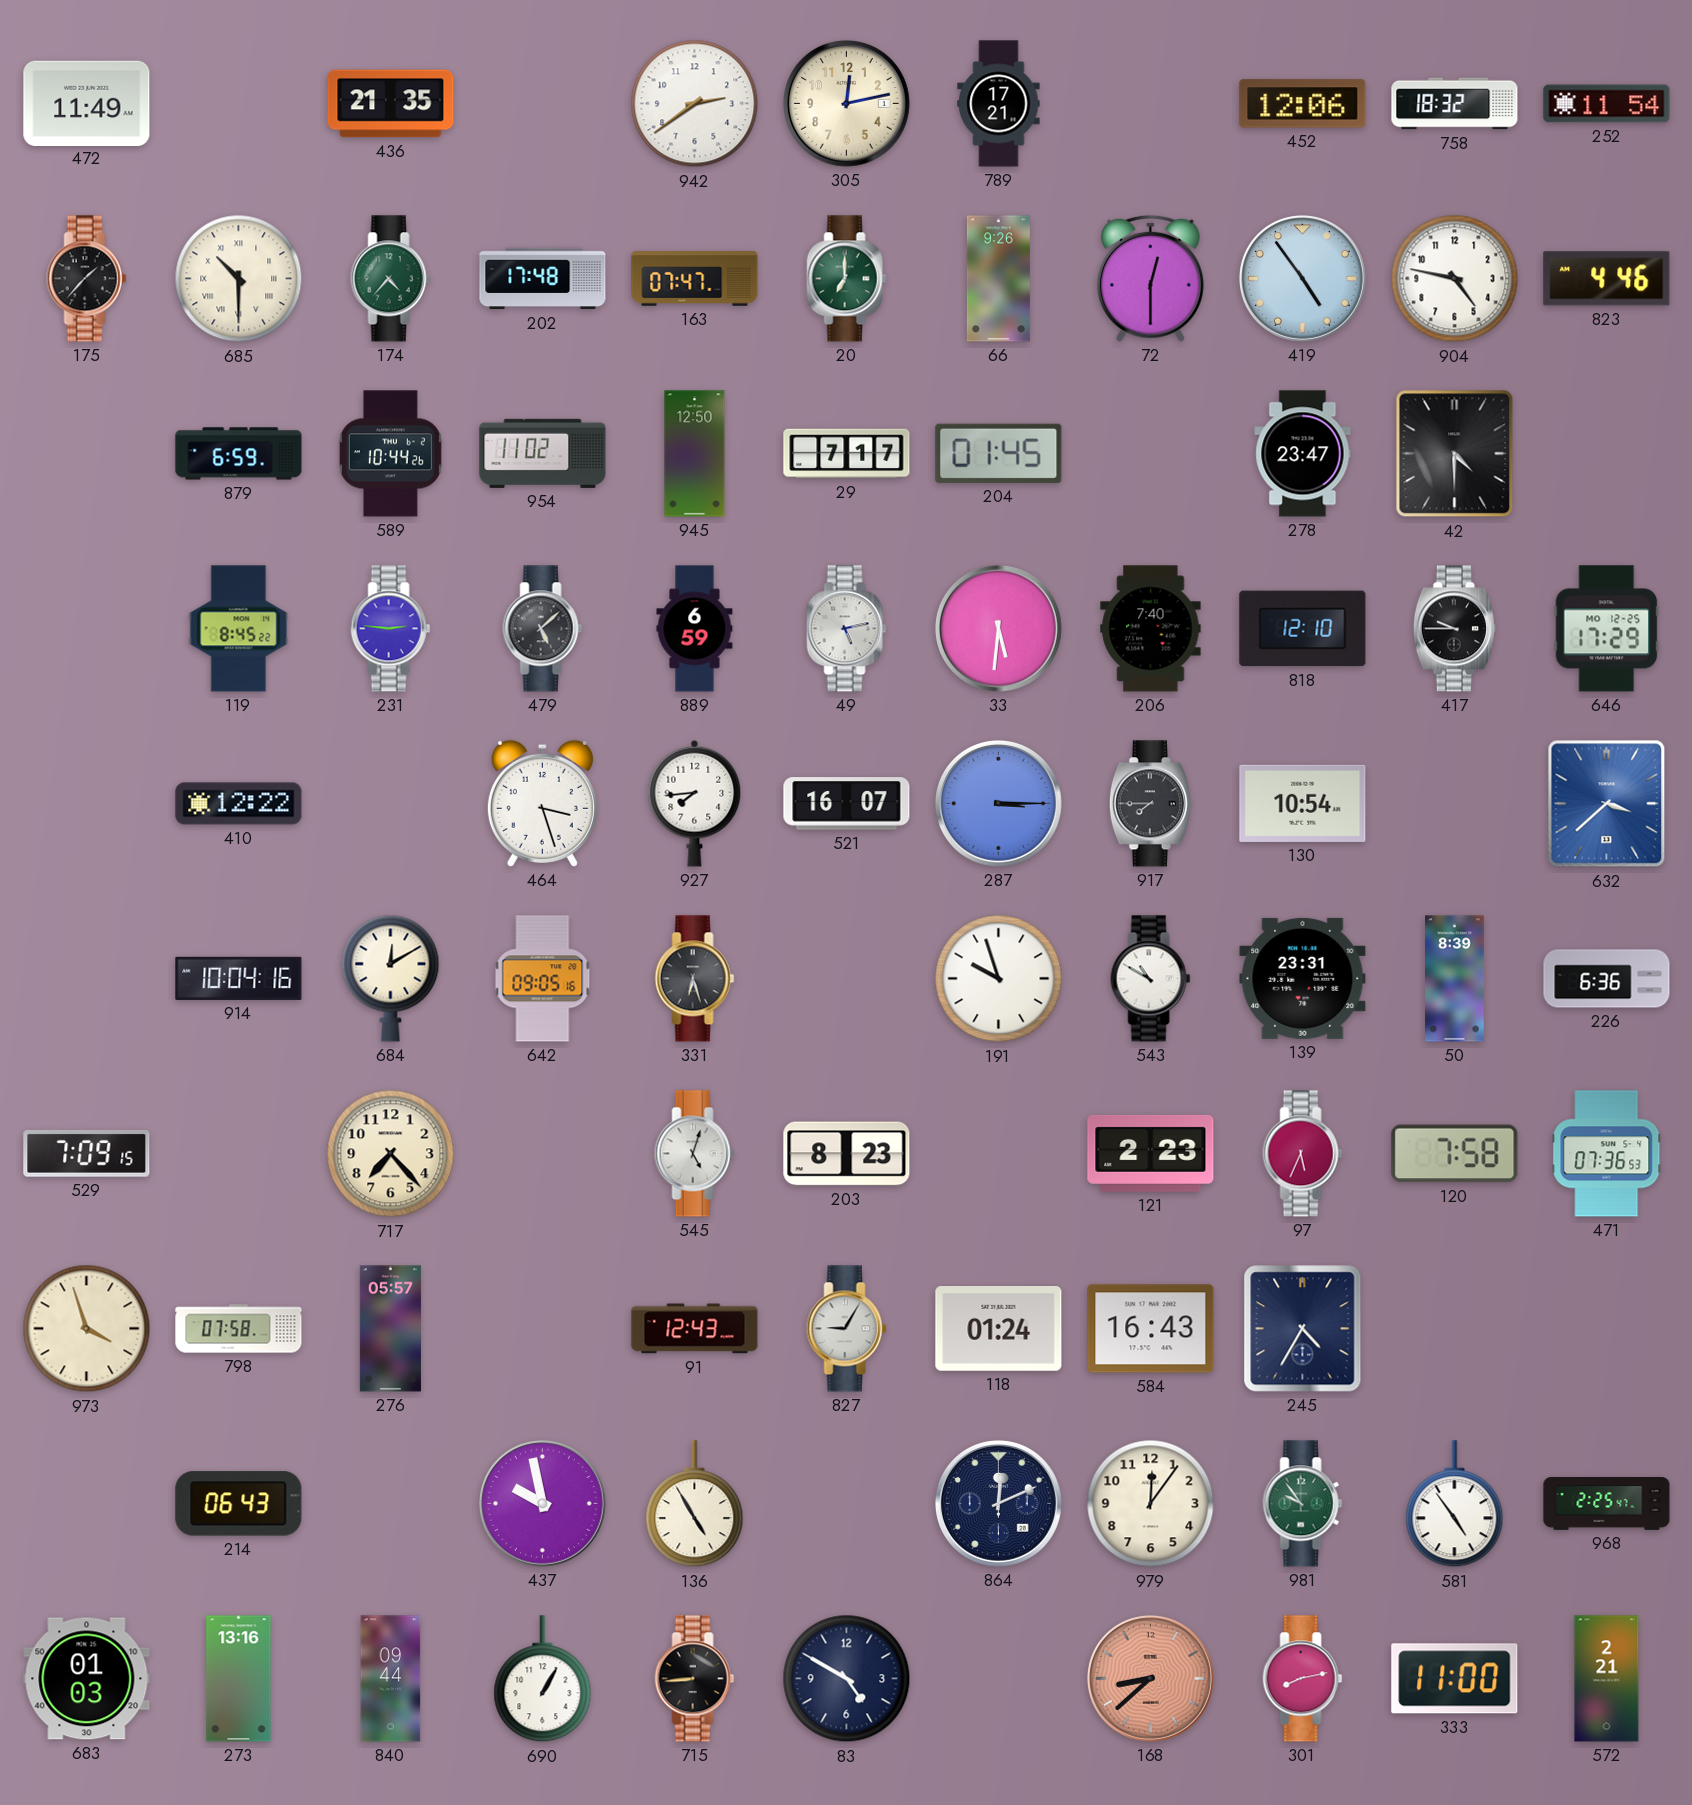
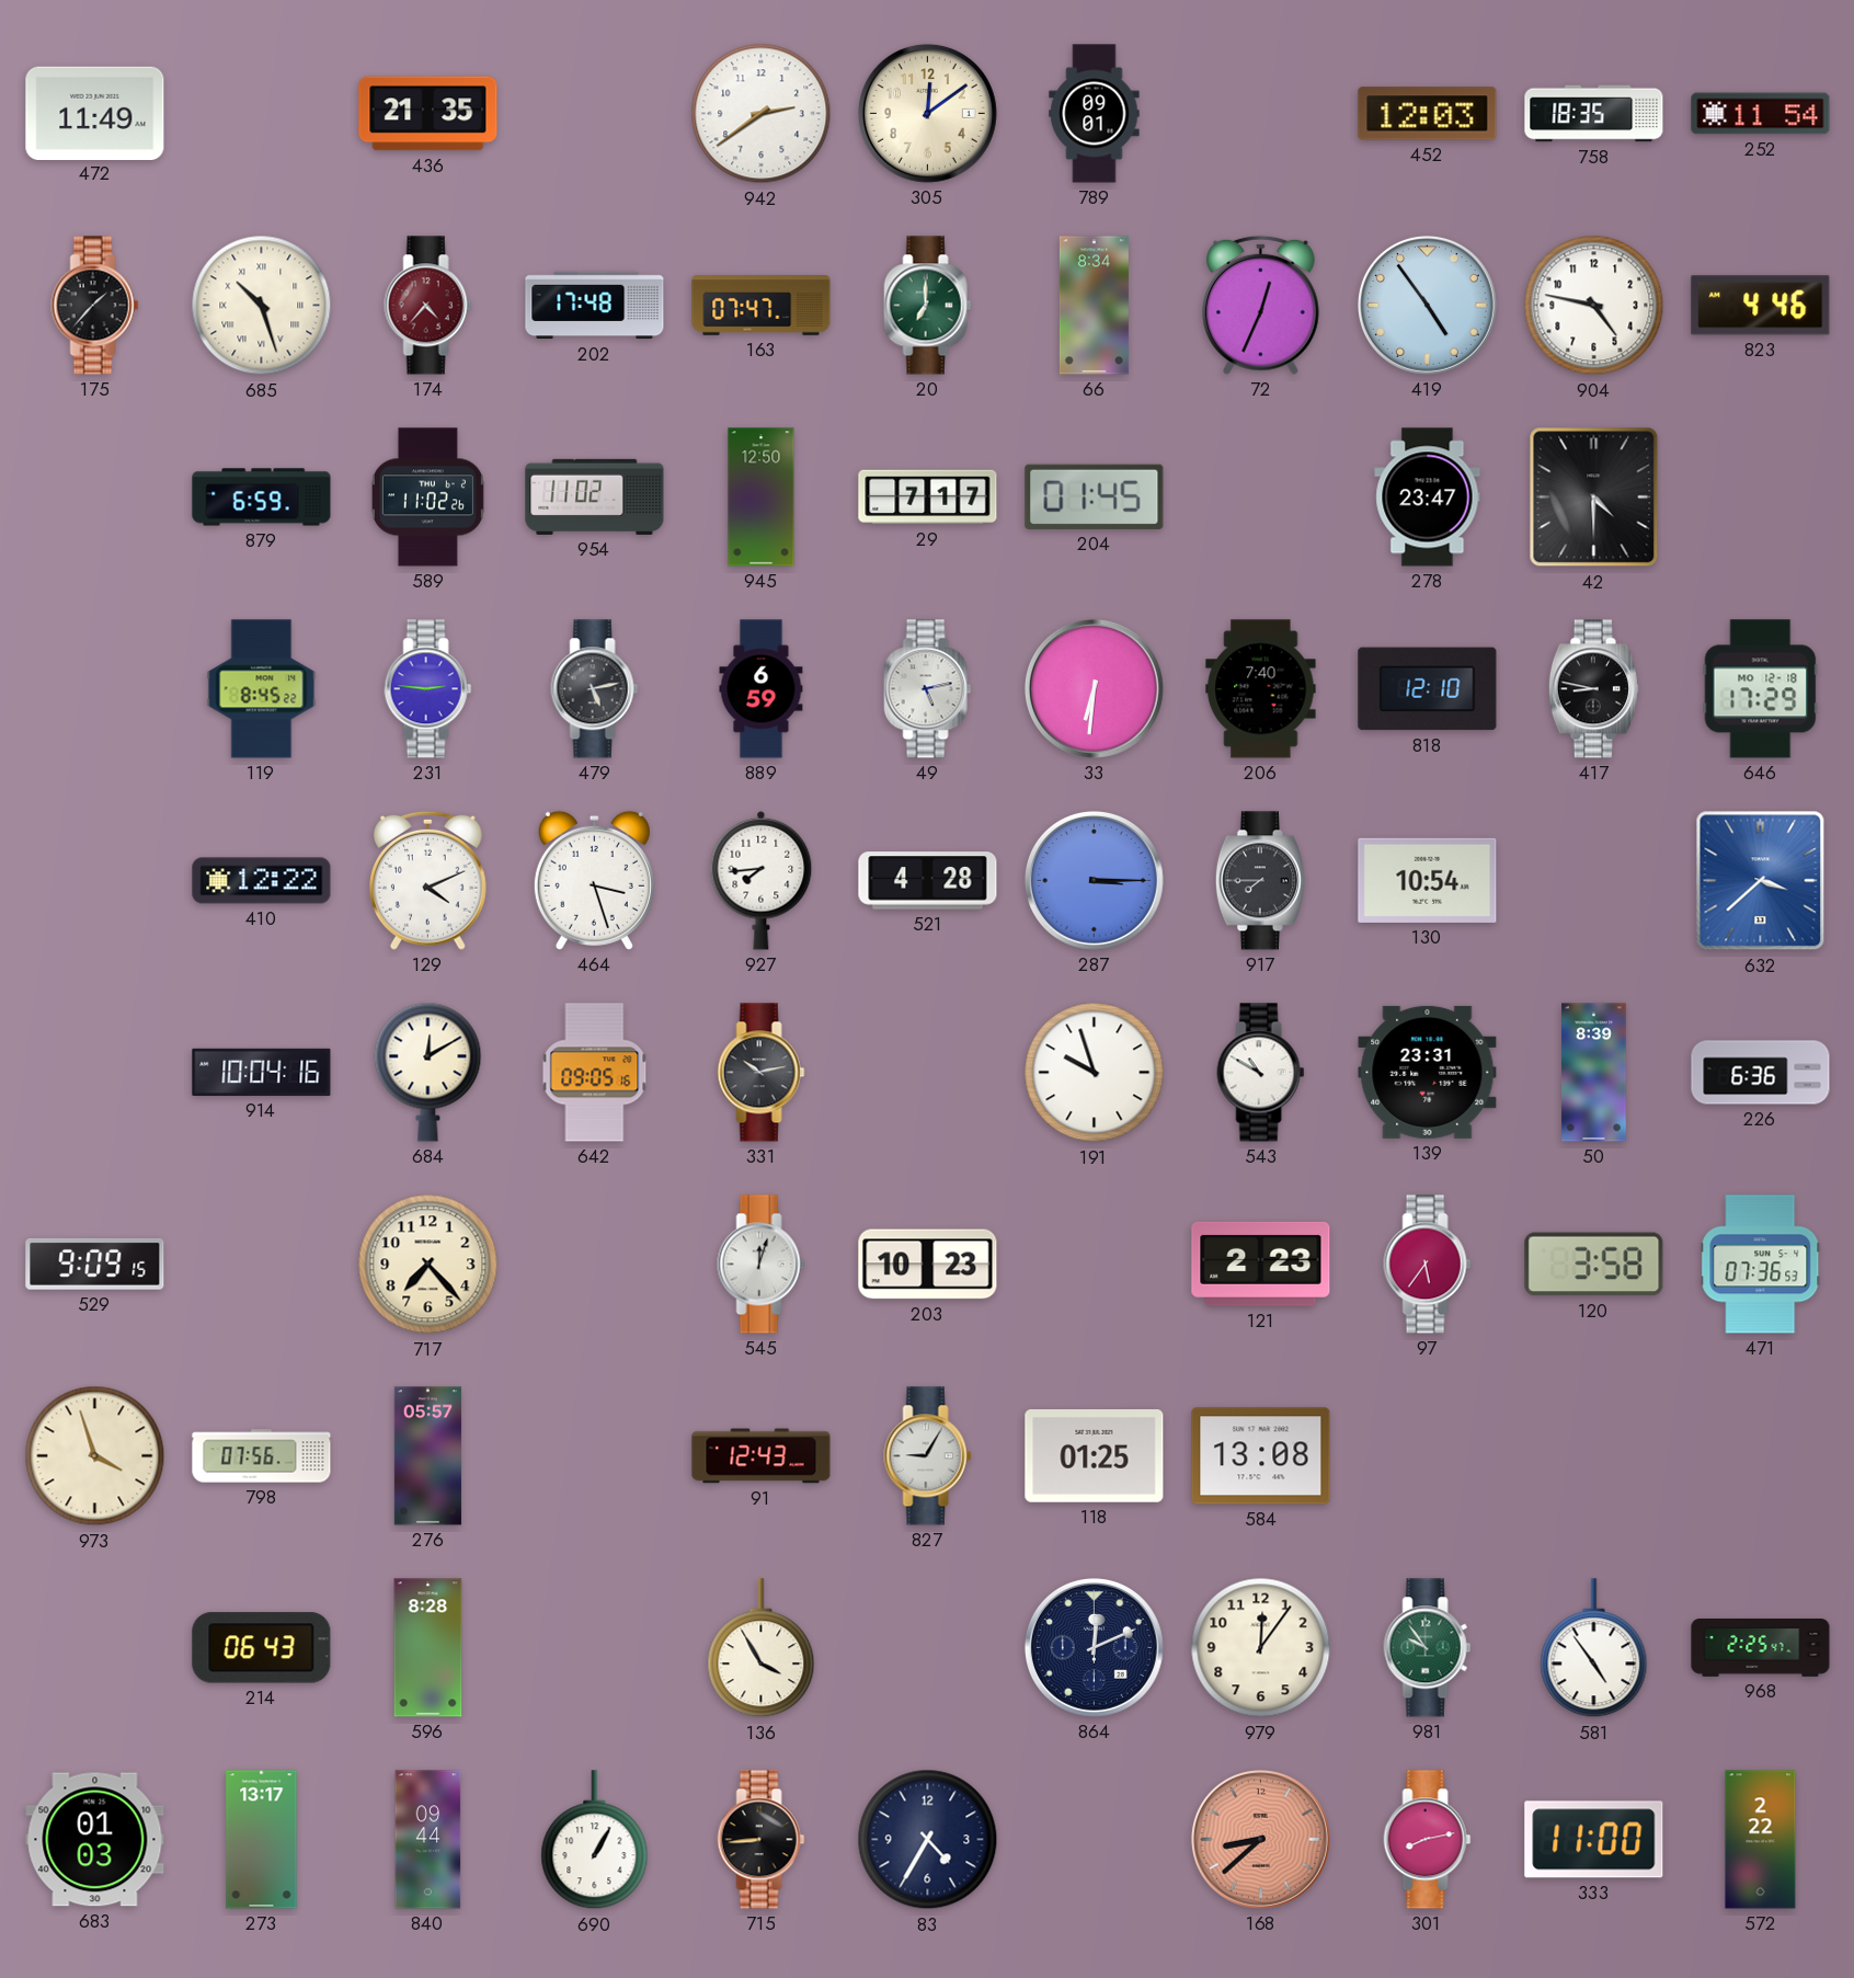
305: 12:13 -> 12:09
789: 17:21 -> 09:01
452: 12:06 -> 12:03
758: 18:32 -> 18:35
685: 10:30 -> 10:27
174 dial: green -> burgundy
66: 9:26 -> 8:34
72: 12:30 -> 12:34
589: 10:44 -> 11:02
479: 5:08 -> 5:13
33: 5:31 -> 6:31
417: 9:45 -> 8:47
646 date: MO 12-25 -> MO 12-18
129: none -> 4:11
521: 16:07 -> 4:28
331: 6:27 -> 10:13
529: 7:09 -> 9:09
545: 5:03 -> 12:03
203: 8:23 -> 10:23
97: 5:34 -> 5:36
120: 7:58 -> 3:58
798: 07:58 -> 07:56
118: 01:24 -> 01:25
584: 16:43 -> 13:08
245: 4:35 -> none
596: none -> 8:28
437: 9:58 -> none
136: 4:55 -> 3:55
273: 13:16 -> 13:17
83: 4:50 -> 4:35
572: 2:21 -> 2:22
